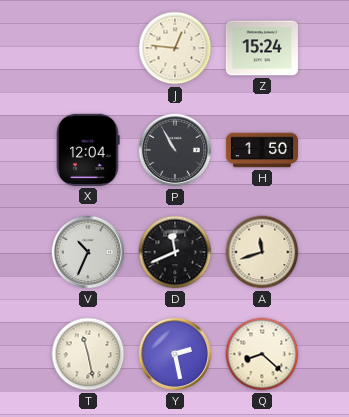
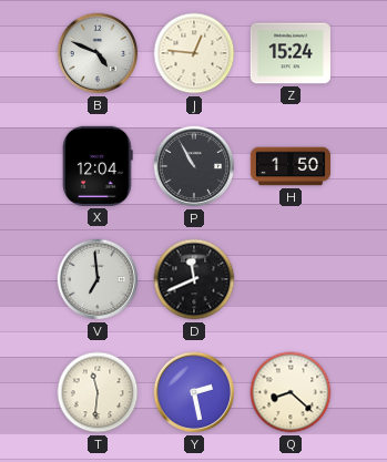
B: none -> 4:49
V: 10:34 -> 6:59
A: 11:42 -> none
T: 11:28 -> 11:31
